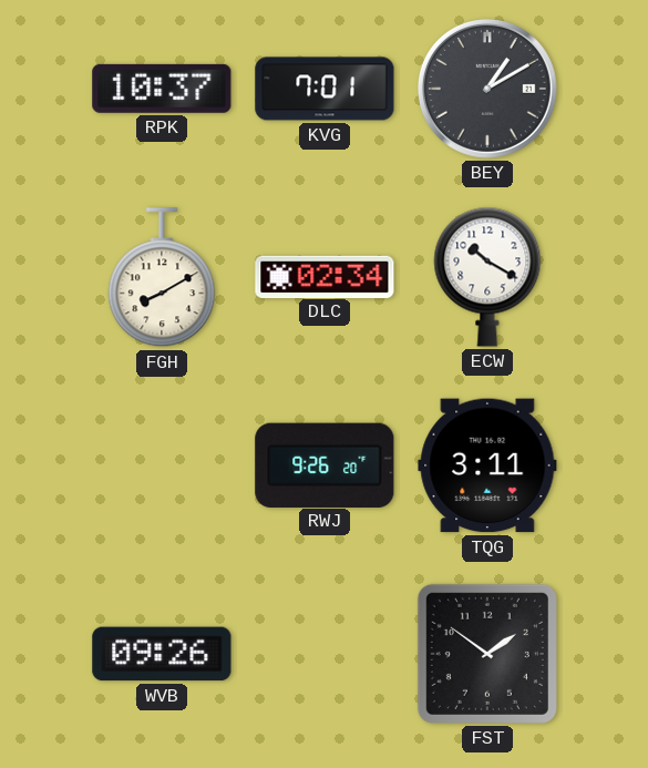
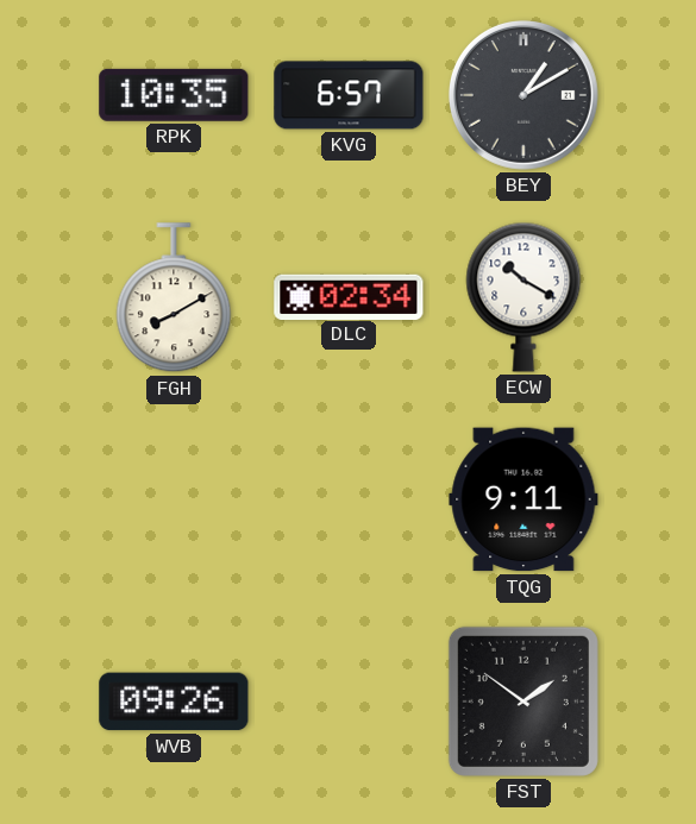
RPK: 10:37 -> 10:35
KVG: 7:01 -> 6:57
RWJ: 9:26 -> none
TQG: 3:11 -> 9:11
